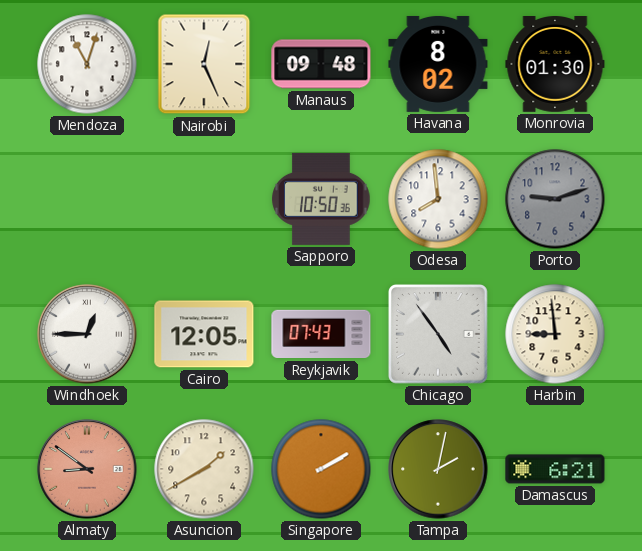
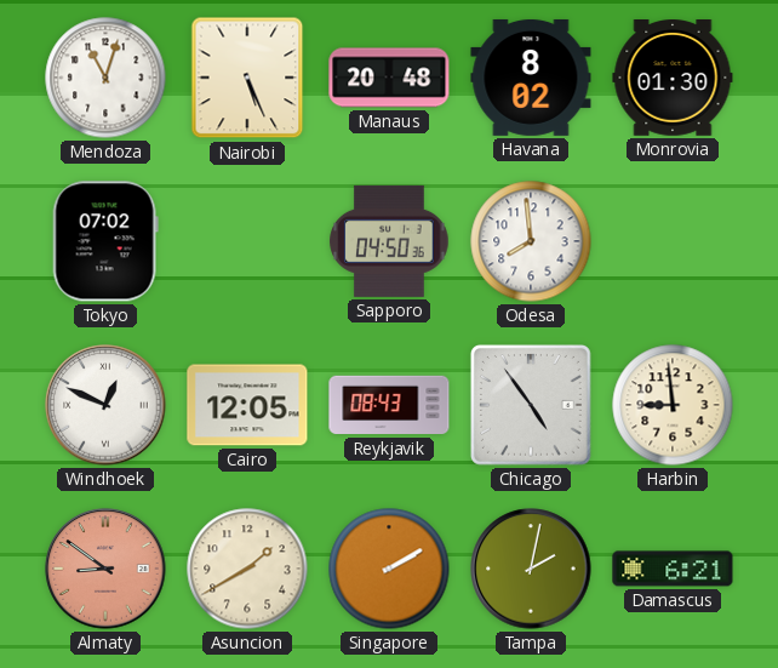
Nairobi: 12:26 -> 5:26
Manaus: 09:48 -> 20:48
Tokyo: none -> 07:02
Sapporo: 10:50 -> 04:50
Porto: 9:12 -> none
Windhoek: 12:45 -> 12:49
Reykjavik: 07:43 -> 08:43
